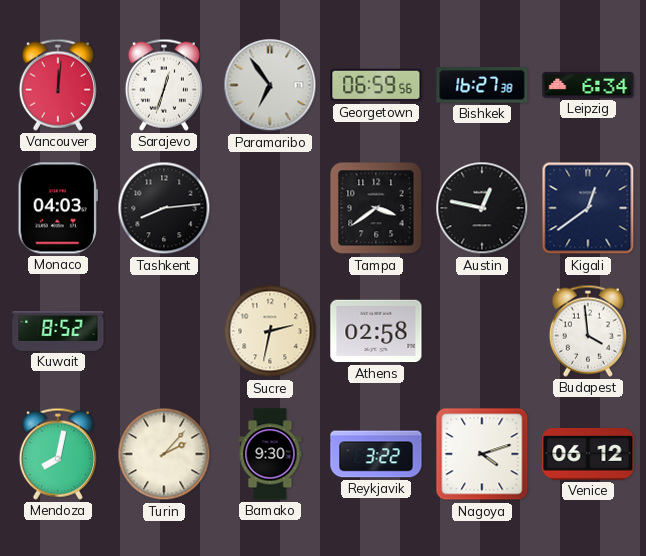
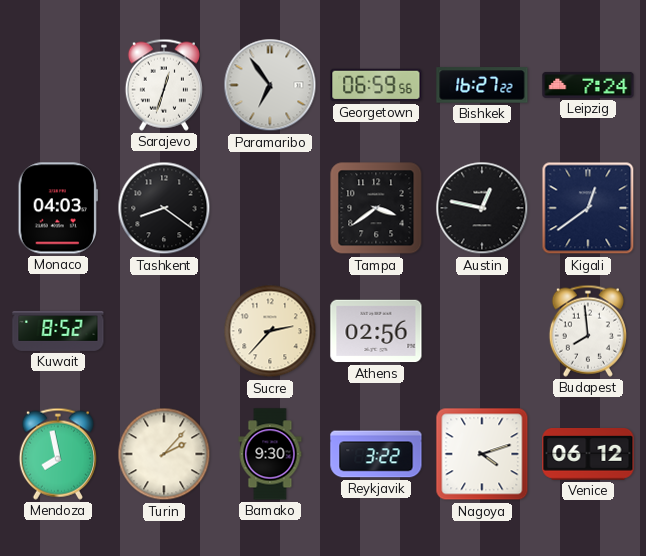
Vancouver: 12:01 -> none
Bishkek: 16:27:38 -> 16:27:22
Leipzig: 6:34 -> 7:24
Tashkent: 8:14 -> 8:21
Sucre: 2:32 -> 2:37
Athens: 02:58 -> 02:56
Budapest: 3:59 -> 7:59
Mendoza: 8:02 -> 7:58
